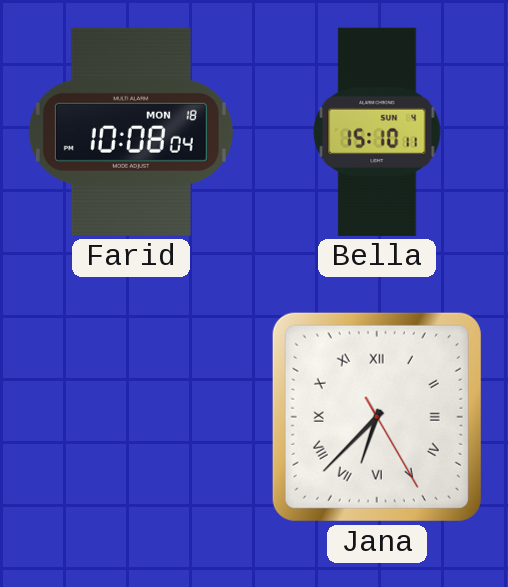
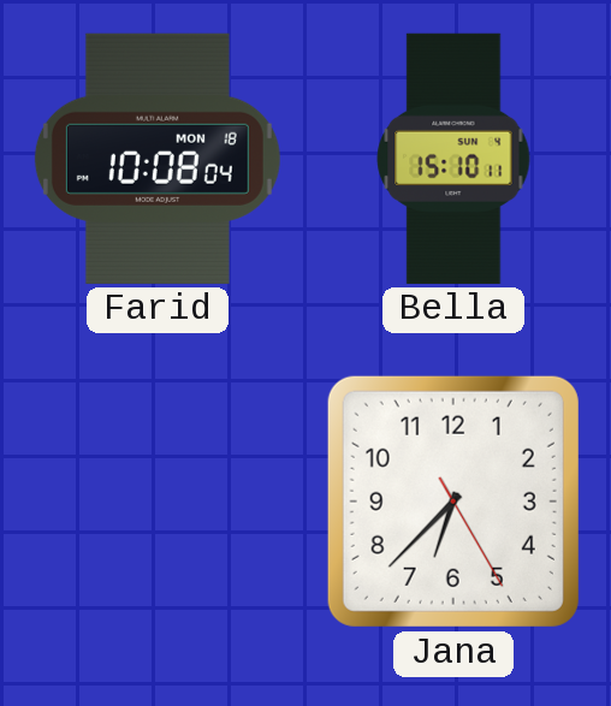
Jana numerals: Roman -> Arabic
